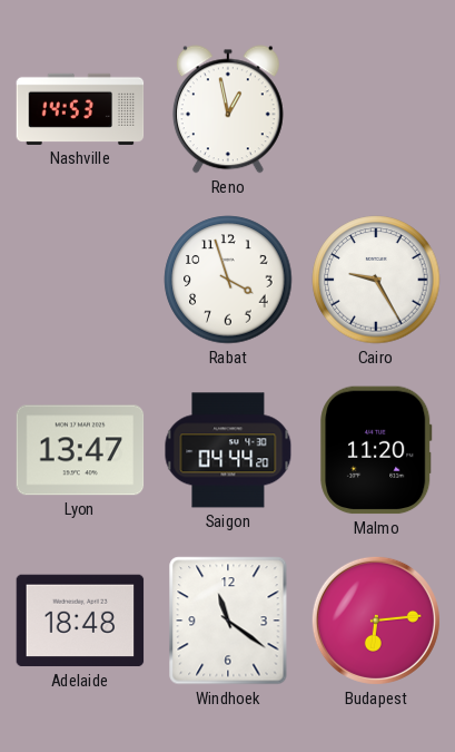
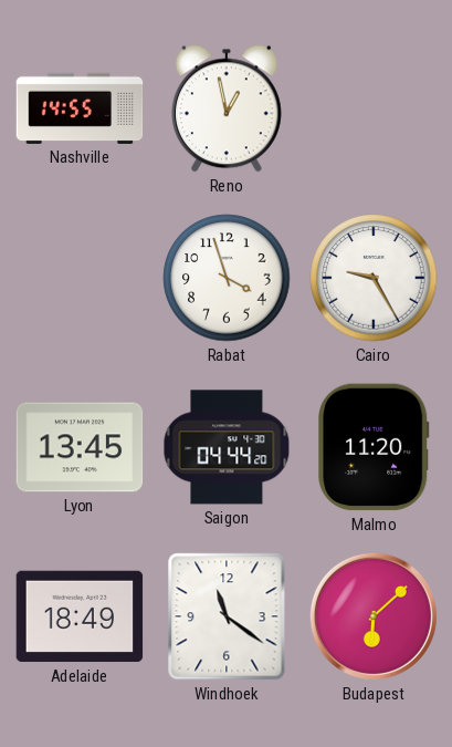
Nashville: 14:53 -> 14:55
Lyon: 13:47 -> 13:45
Adelaide: 18:48 -> 18:49
Budapest: 6:14 -> 6:08
